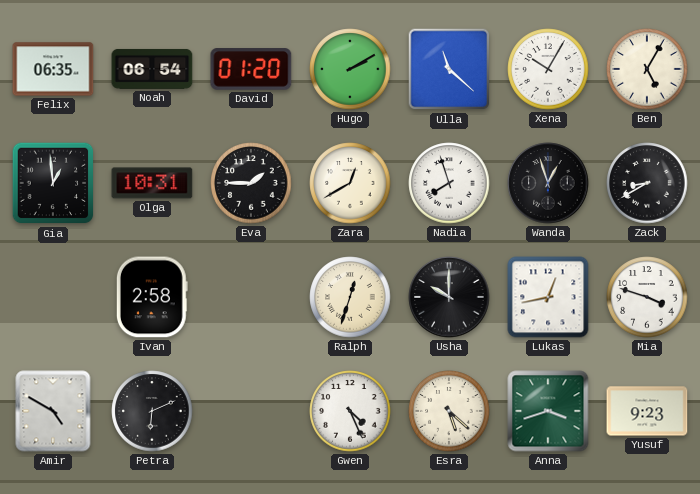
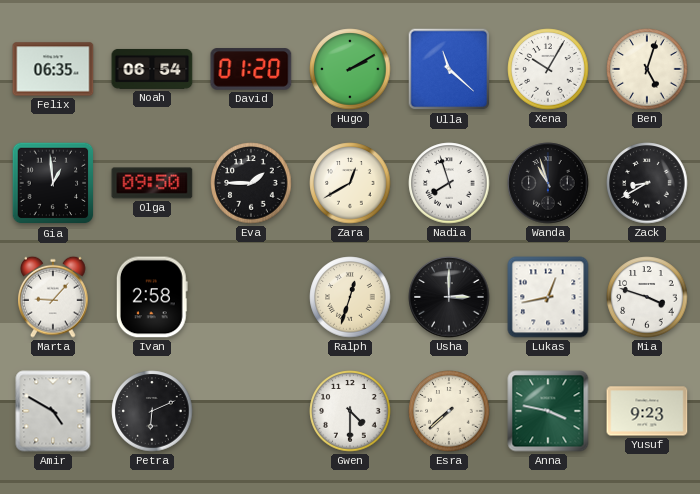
Ben: 5:05 -> 5:03
Olga: 10:31 -> 09:50
Wanda: 12:57 -> 10:57
Marta: none -> 9:07
Usha: 10:00 -> 3:00
Gwen: 4:26 -> 4:30
Esra: 5:22 -> 7:38
Anna: 3:42 -> 3:47
